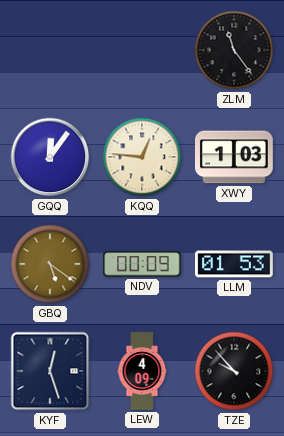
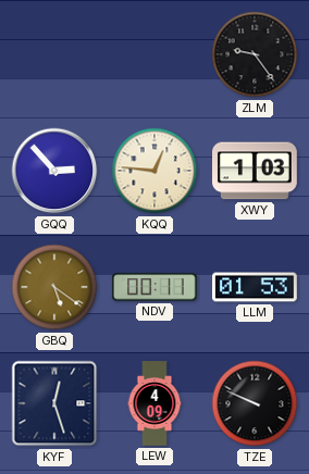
ZLM: 11:24 -> 9:24
GQQ: 12:06 -> 2:53
NDV: 00:09 -> 00:11
TZE: 9:53 -> 9:49
